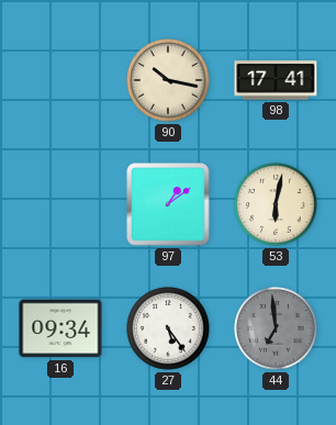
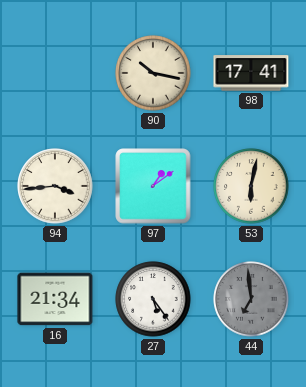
94: none -> 3:44
16: 09:34 -> 21:34
